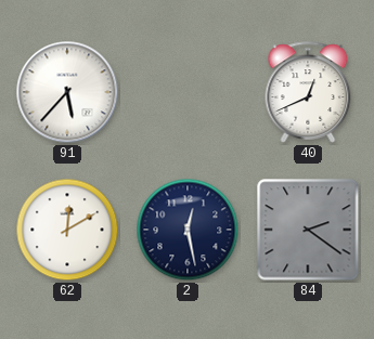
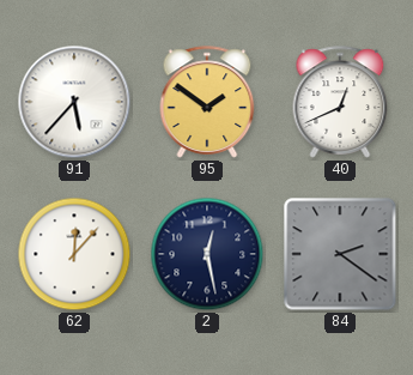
95: none -> 1:51
62: 12:10 -> 12:07
